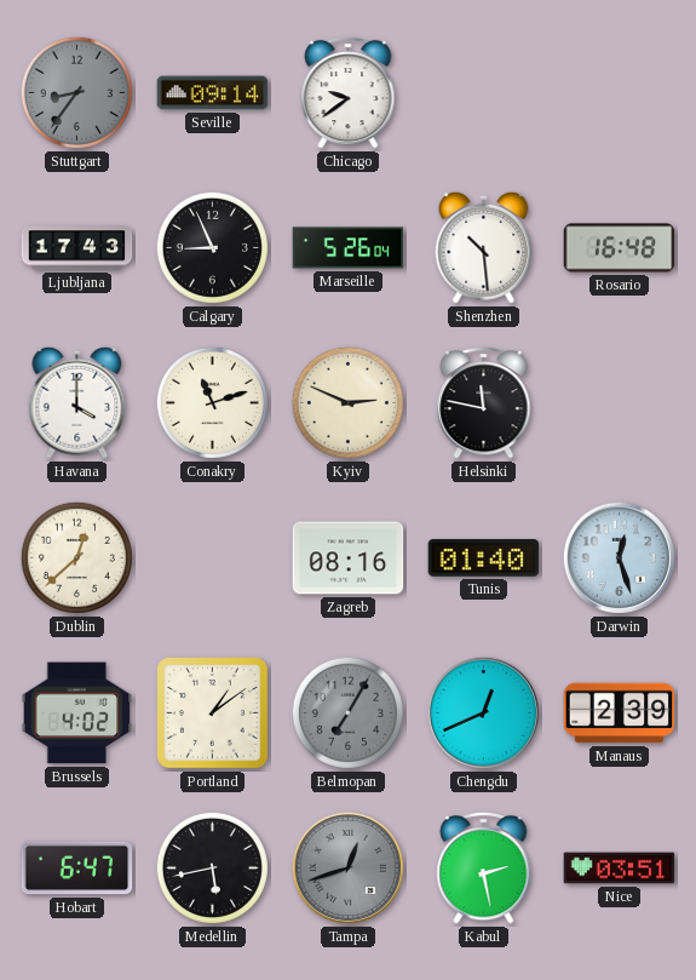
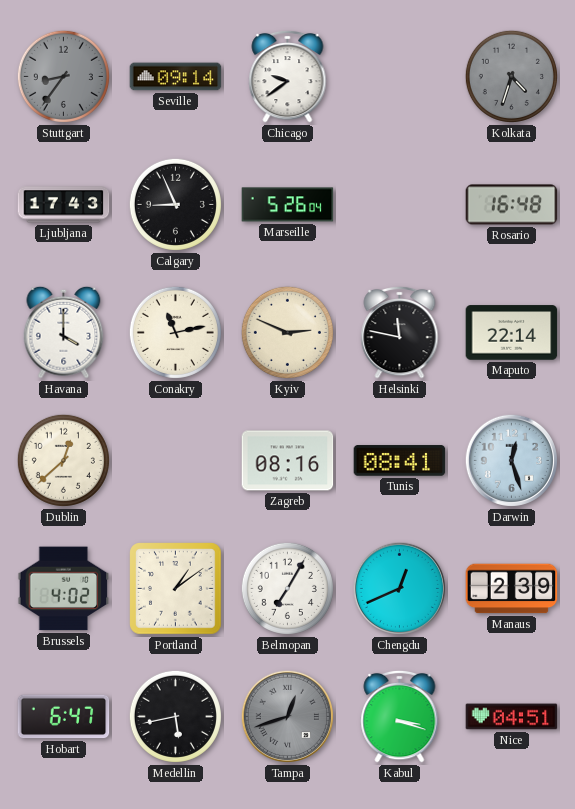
Kolkata: none -> 4:33
Shenzhen: 10:29 -> none
Conakry: 11:12 -> 11:13
Maputo: none -> 22:14
Tunis: 01:40 -> 08:41
Belmopan dial: grey -> white
Kabul: 2:28 -> 3:18
Nice: 03:51 -> 04:51
